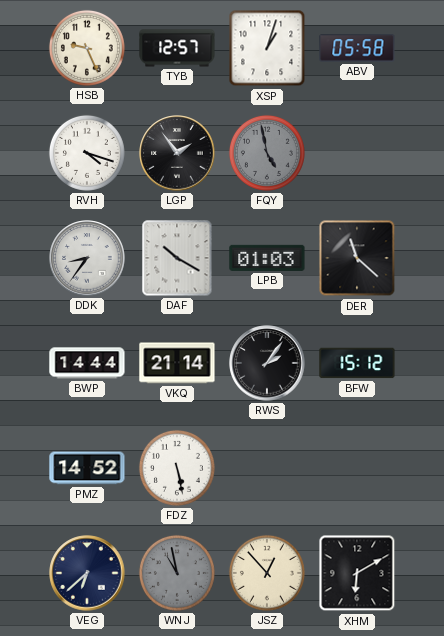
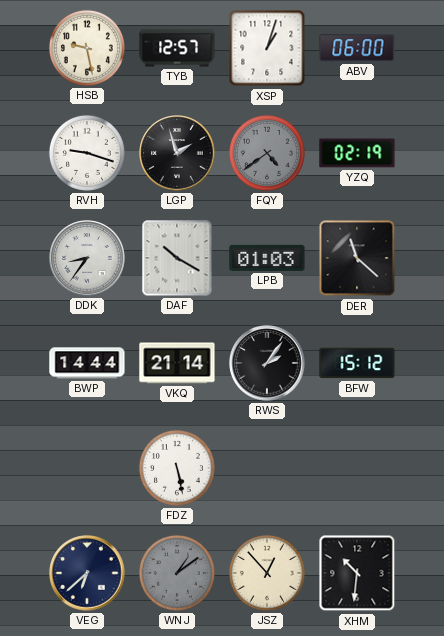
HSB: 9:26 -> 9:28
ABV: 05:58 -> 06:00
RVH: 4:18 -> 9:18
LGP: 1:54 -> 1:57
FQY: 4:58 -> 4:39
YZQ: none -> 02:19
PMZ: 14:52 -> none
WNJ: 10:58 -> 1:09
XHM: 6:10 -> 10:31
